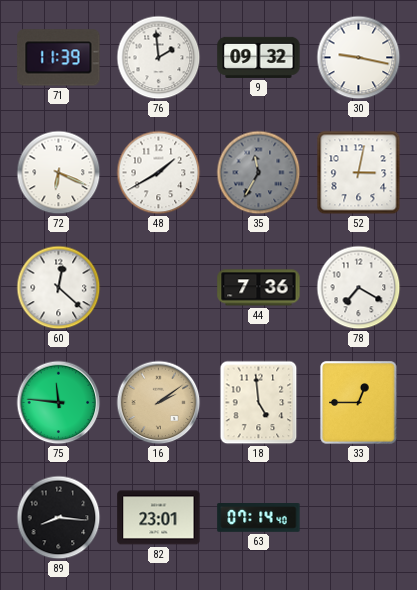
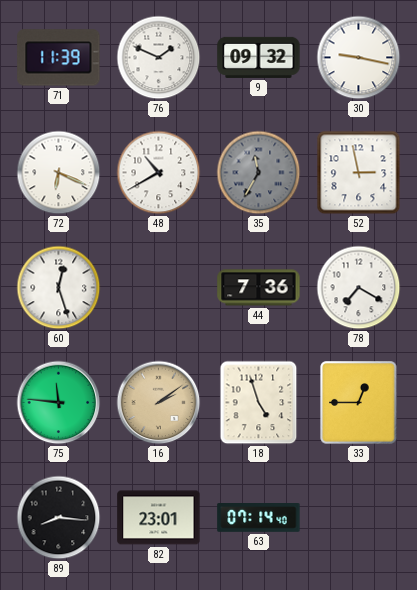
76: 1:59 -> 1:49
48: 1:40 -> 10:40
52: 3:02 -> 2:58
60: 12:22 -> 12:27
18: 4:59 -> 4:57
